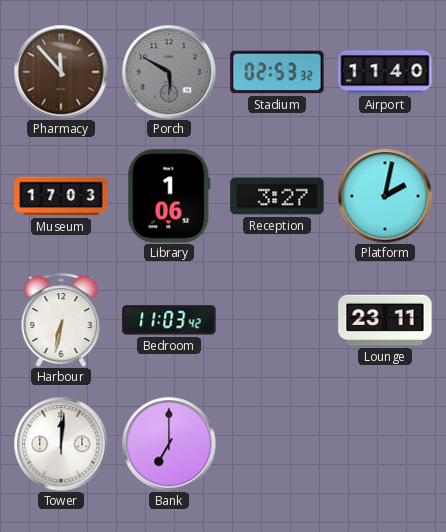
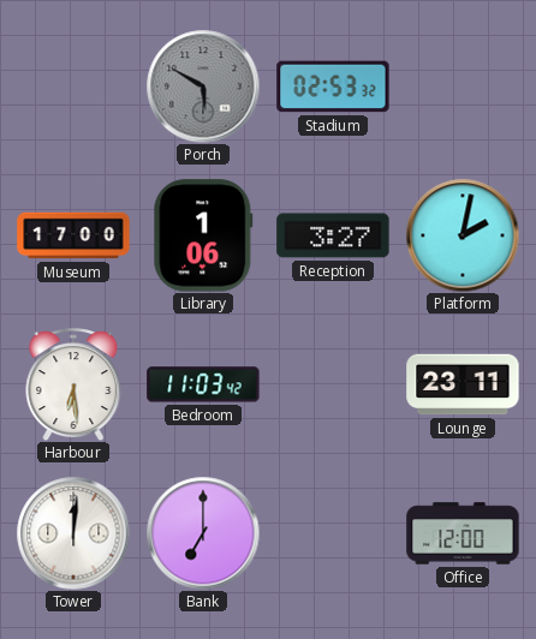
Pharmacy: 11:53 -> none
Airport: 11:40 -> none
Museum: 17:03 -> 17:00
Harbour: 6:32 -> 6:29
Office: none -> 12:00
